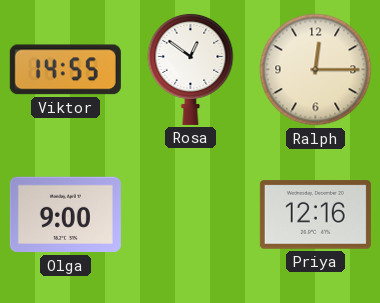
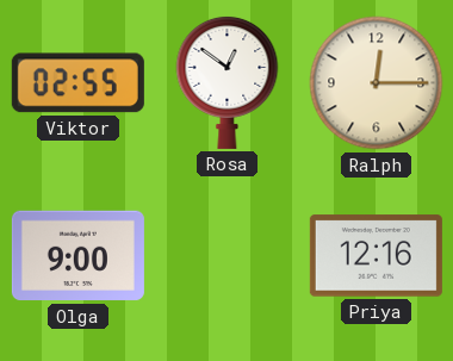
Viktor: 14:55 -> 02:55
